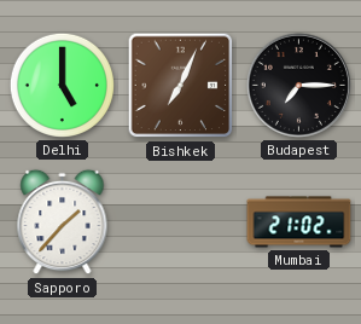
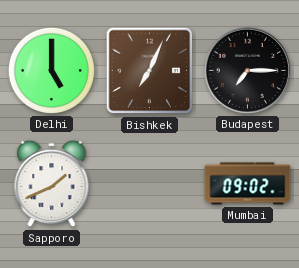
Sapporo: 1:37 -> 1:41
Mumbai: 21:02 -> 09:02
